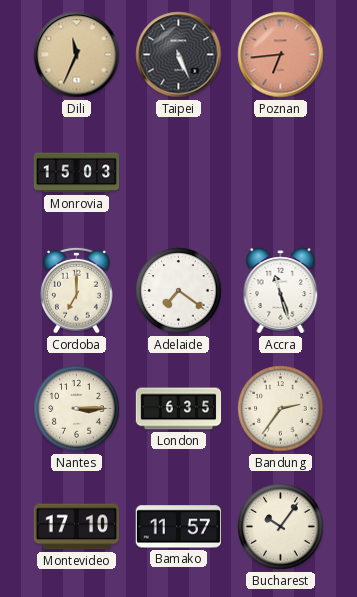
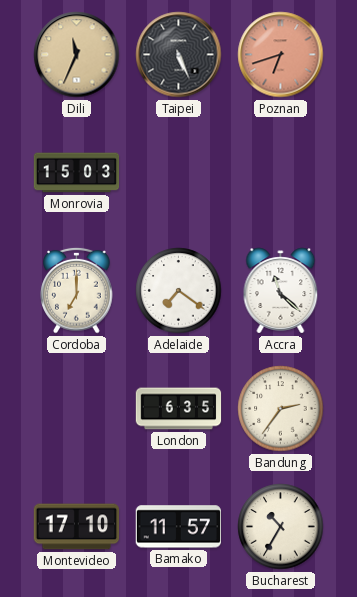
Poznan: 6:44 -> 6:42
Accra: 11:27 -> 11:22
Nantes: 3:15 -> none
Bucharest: 10:06 -> 10:35
